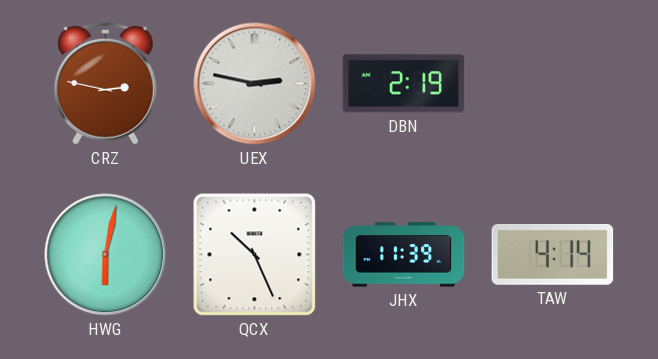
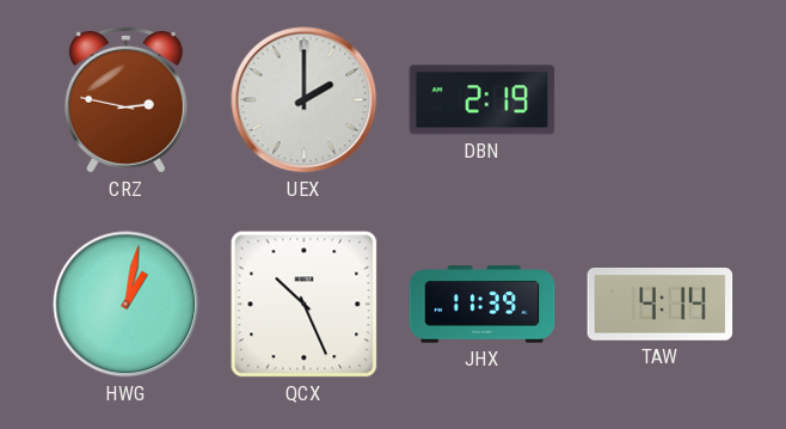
UEX: 2:47 -> 2:00
HWG: 6:02 -> 1:02
